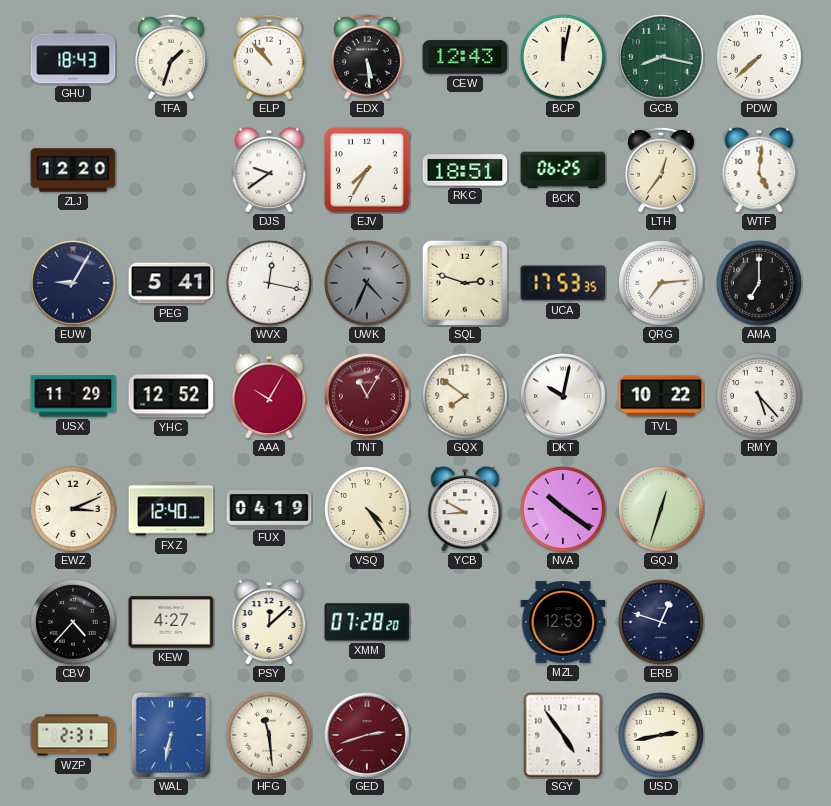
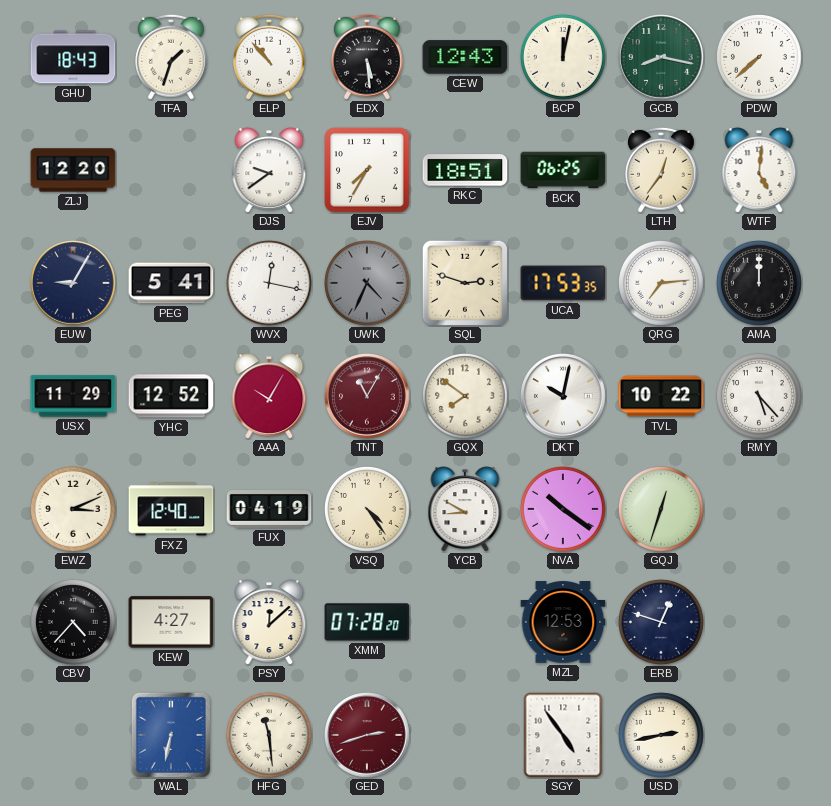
AMA: 7:00 -> 12:00
WZP: 2:31 -> none
